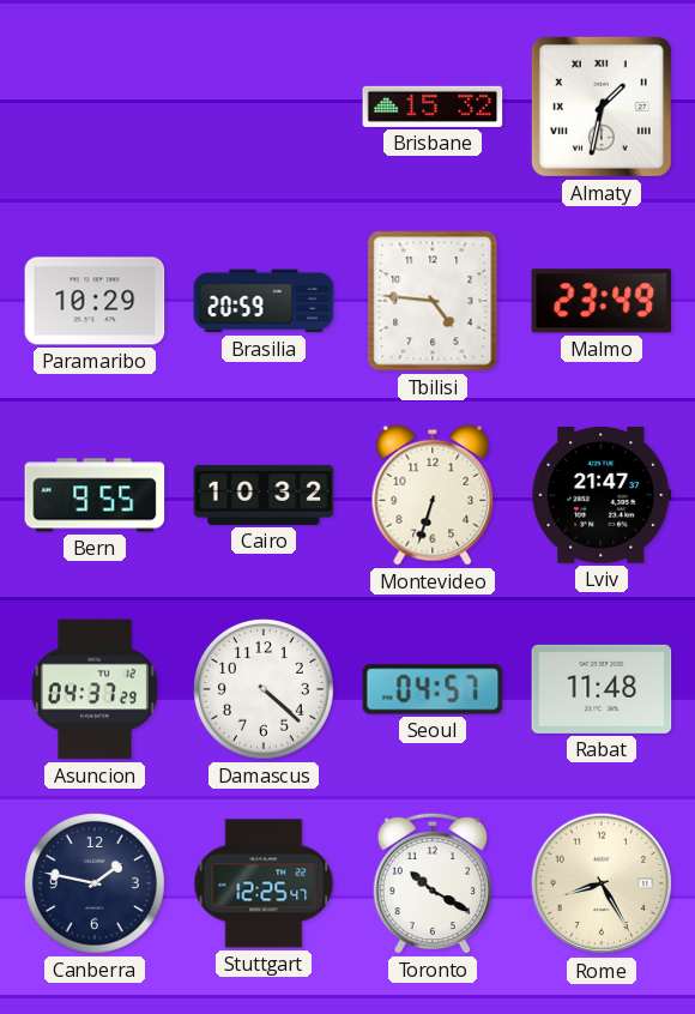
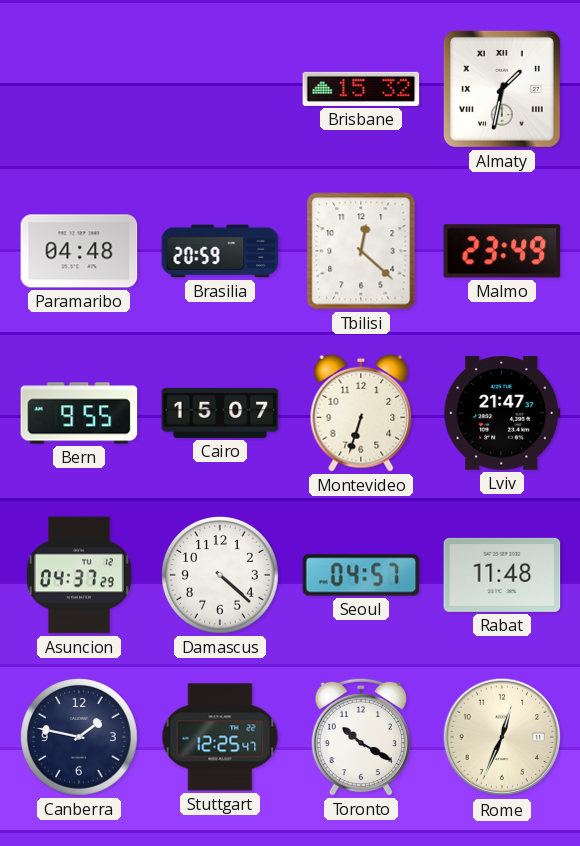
Paramaribo: 10:29 -> 04:48
Tbilisi: 4:46 -> 12:22
Cairo: 10:32 -> 15:07
Rome: 8:25 -> 12:34
